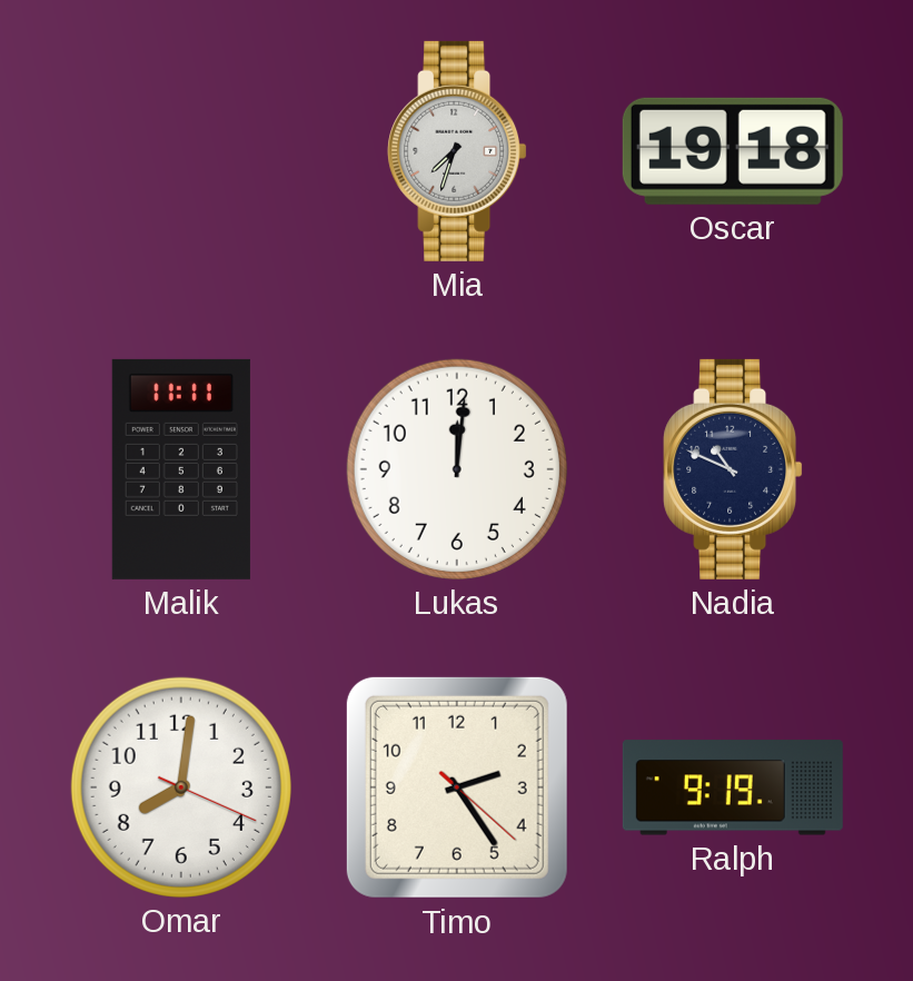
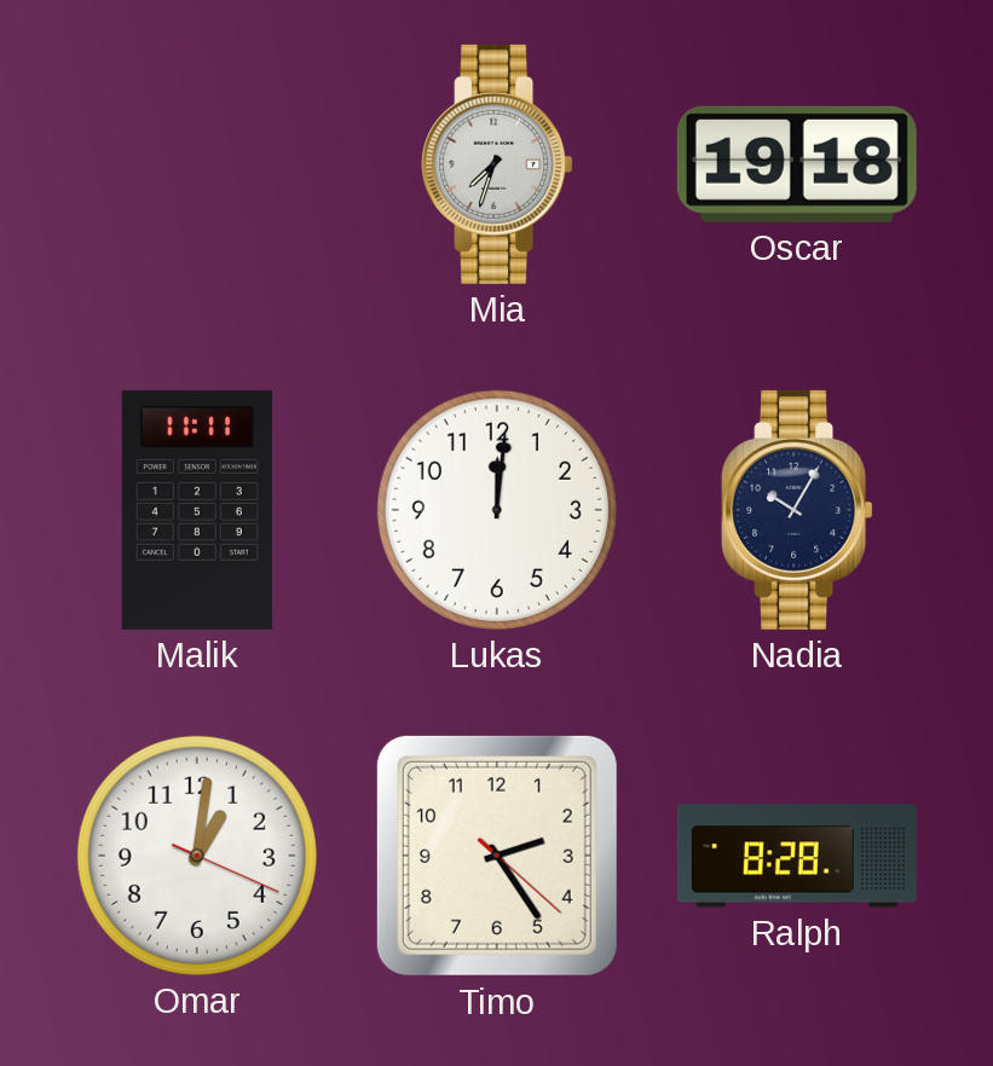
Nadia: 10:49 -> 10:05
Omar: 8:01 -> 1:01
Ralph: 9:19 -> 8:28
